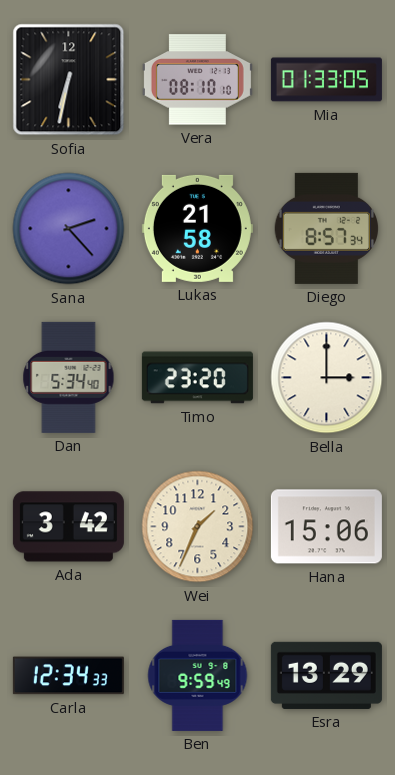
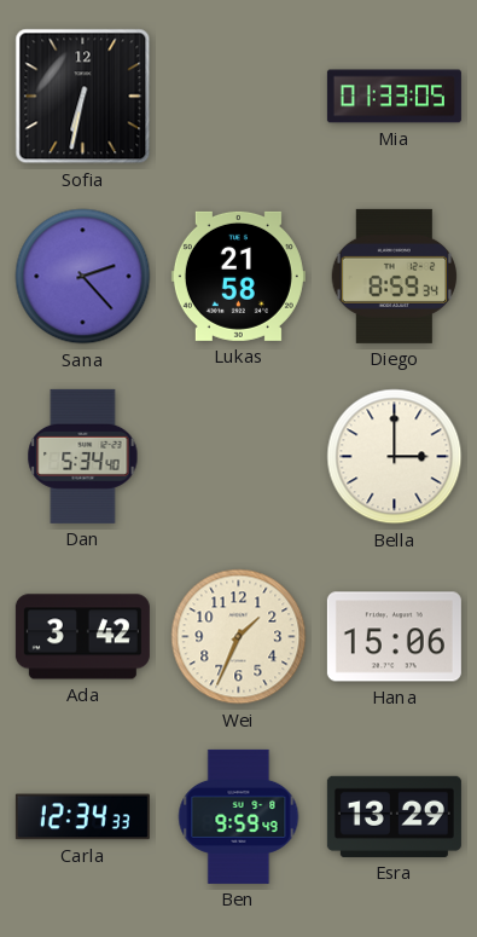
Vera: 08:10 -> none
Diego: 8:57 -> 8:59
Timo: 23:20 -> none
